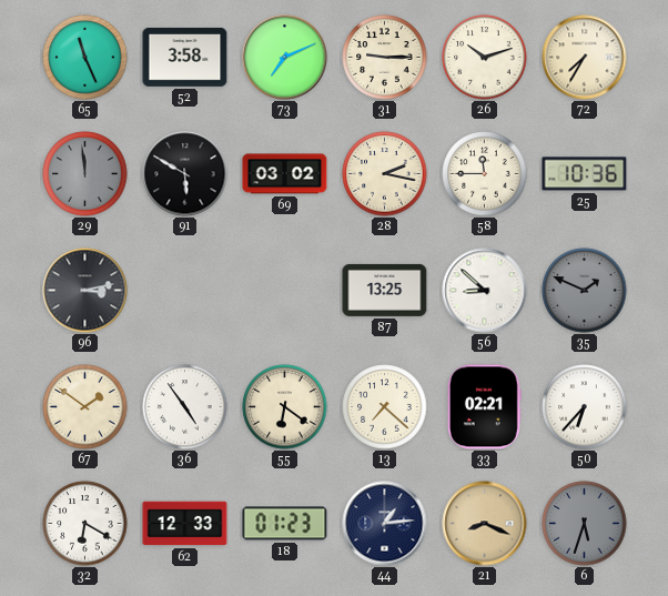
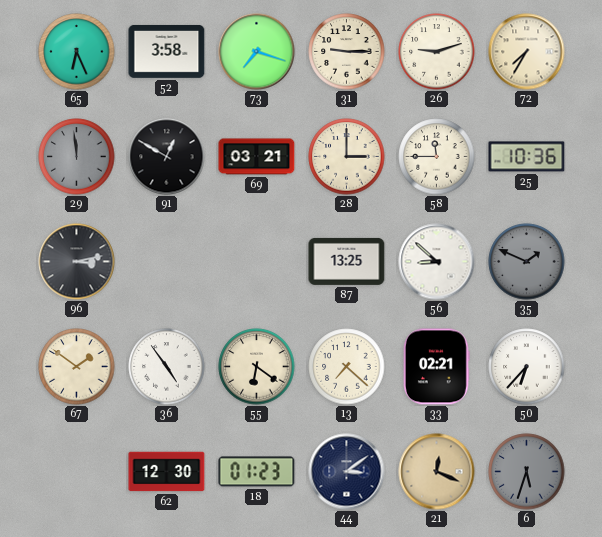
65: 11:26 -> 6:26
73: 7:11 -> 7:18
26: 10:12 -> 9:12
91: 5:50 -> 12:50
69: 03:02 -> 03:21
28: 2:17 -> 3:00
32: 6:20 -> none
62: 12:33 -> 12:30
44: 1:14 -> 3:09
21: 8:19 -> 12:19
